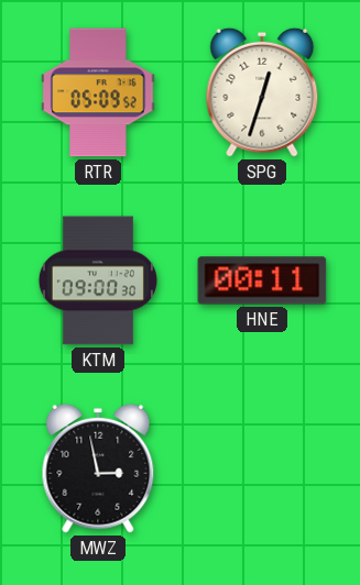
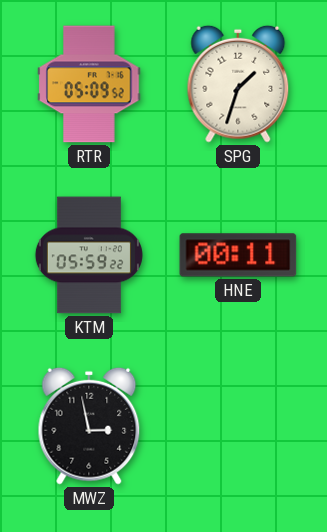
SPG: 12:33 -> 1:33
KTM: 09:00 -> 05:59
